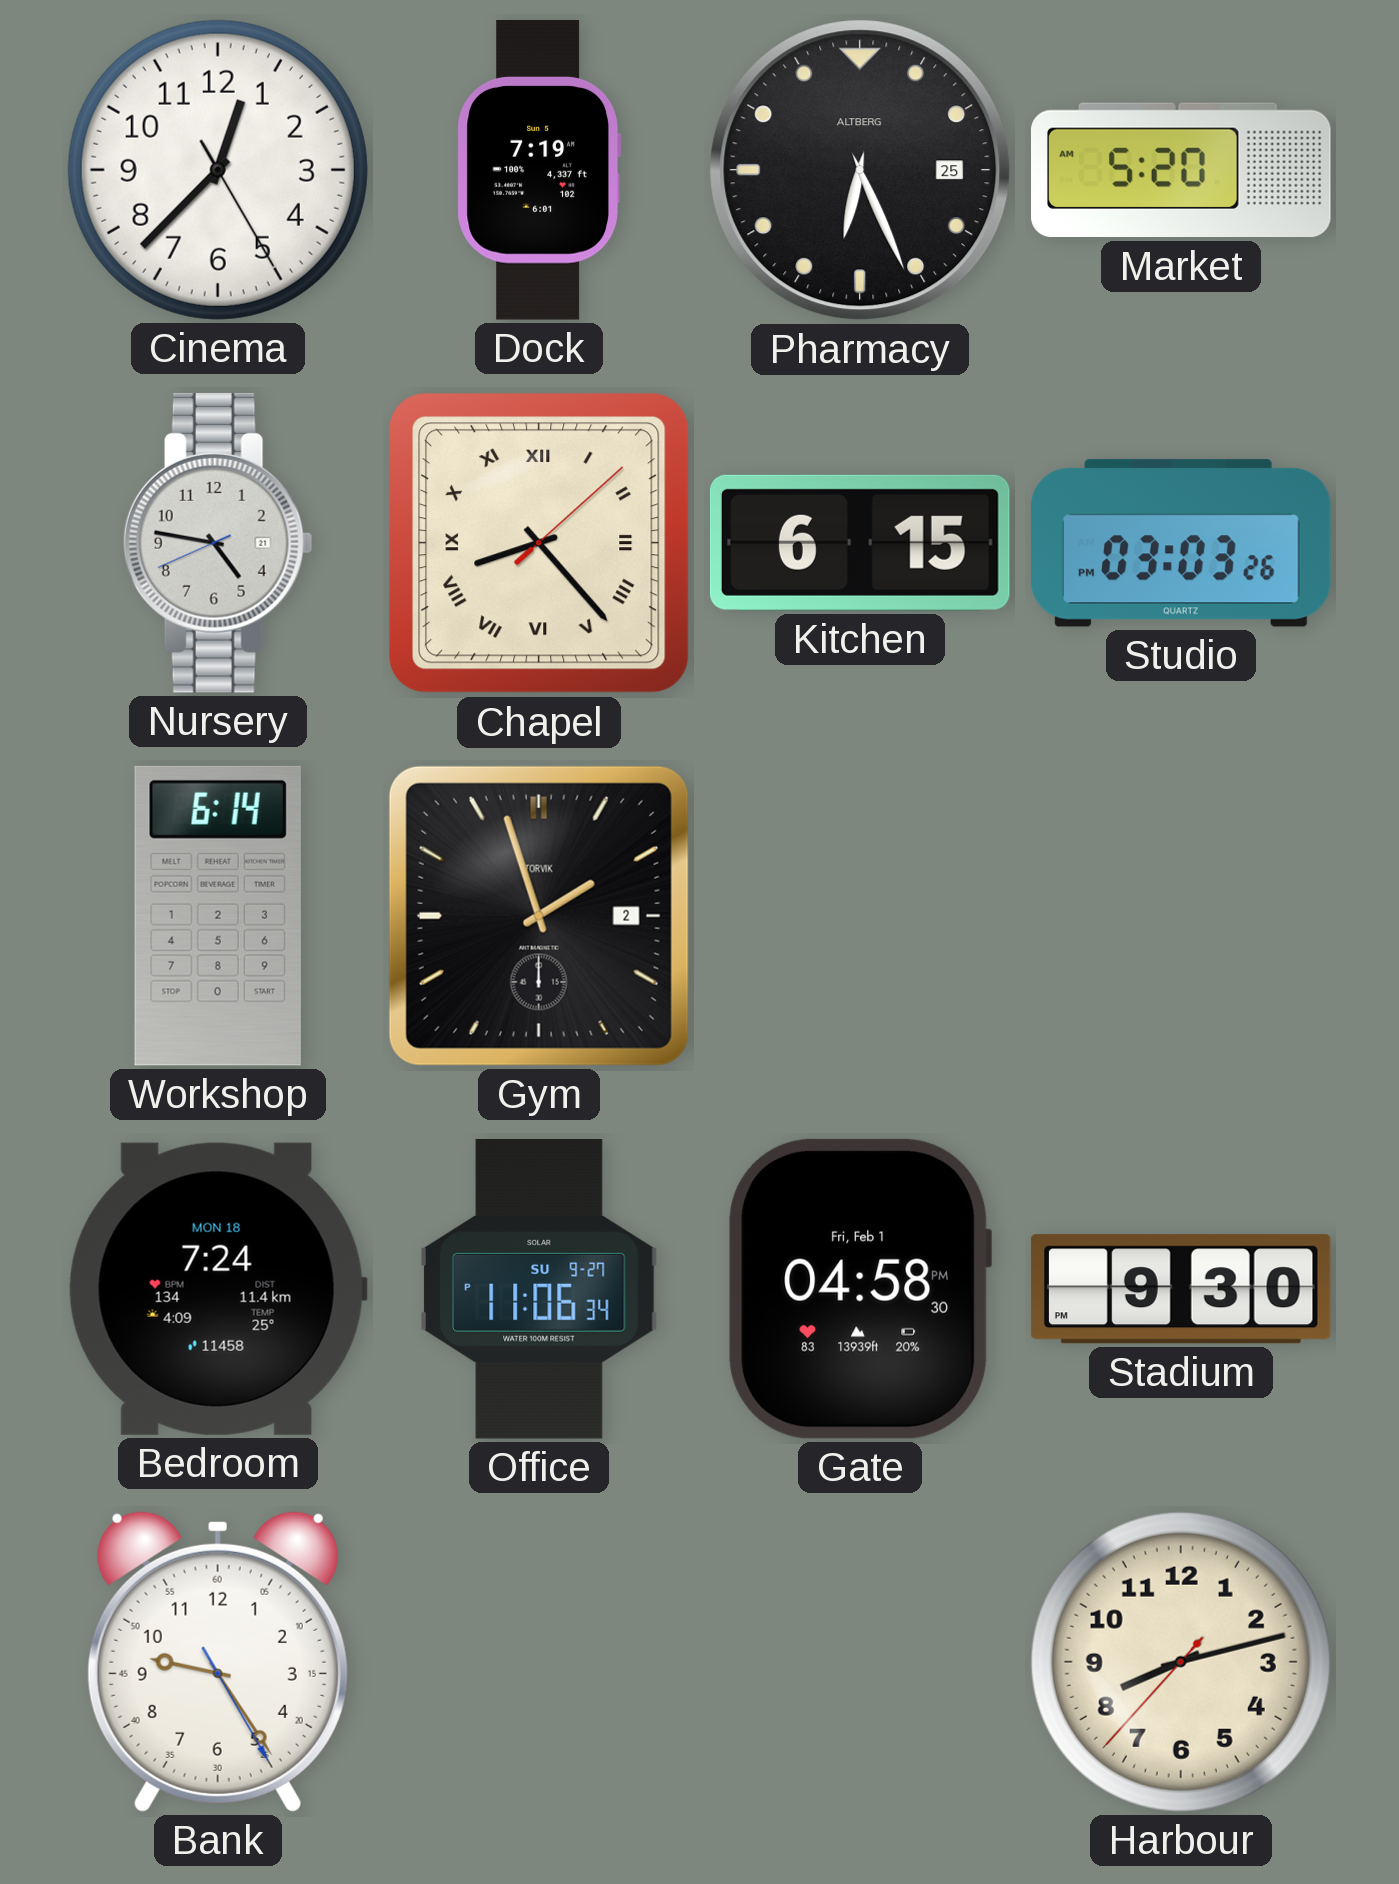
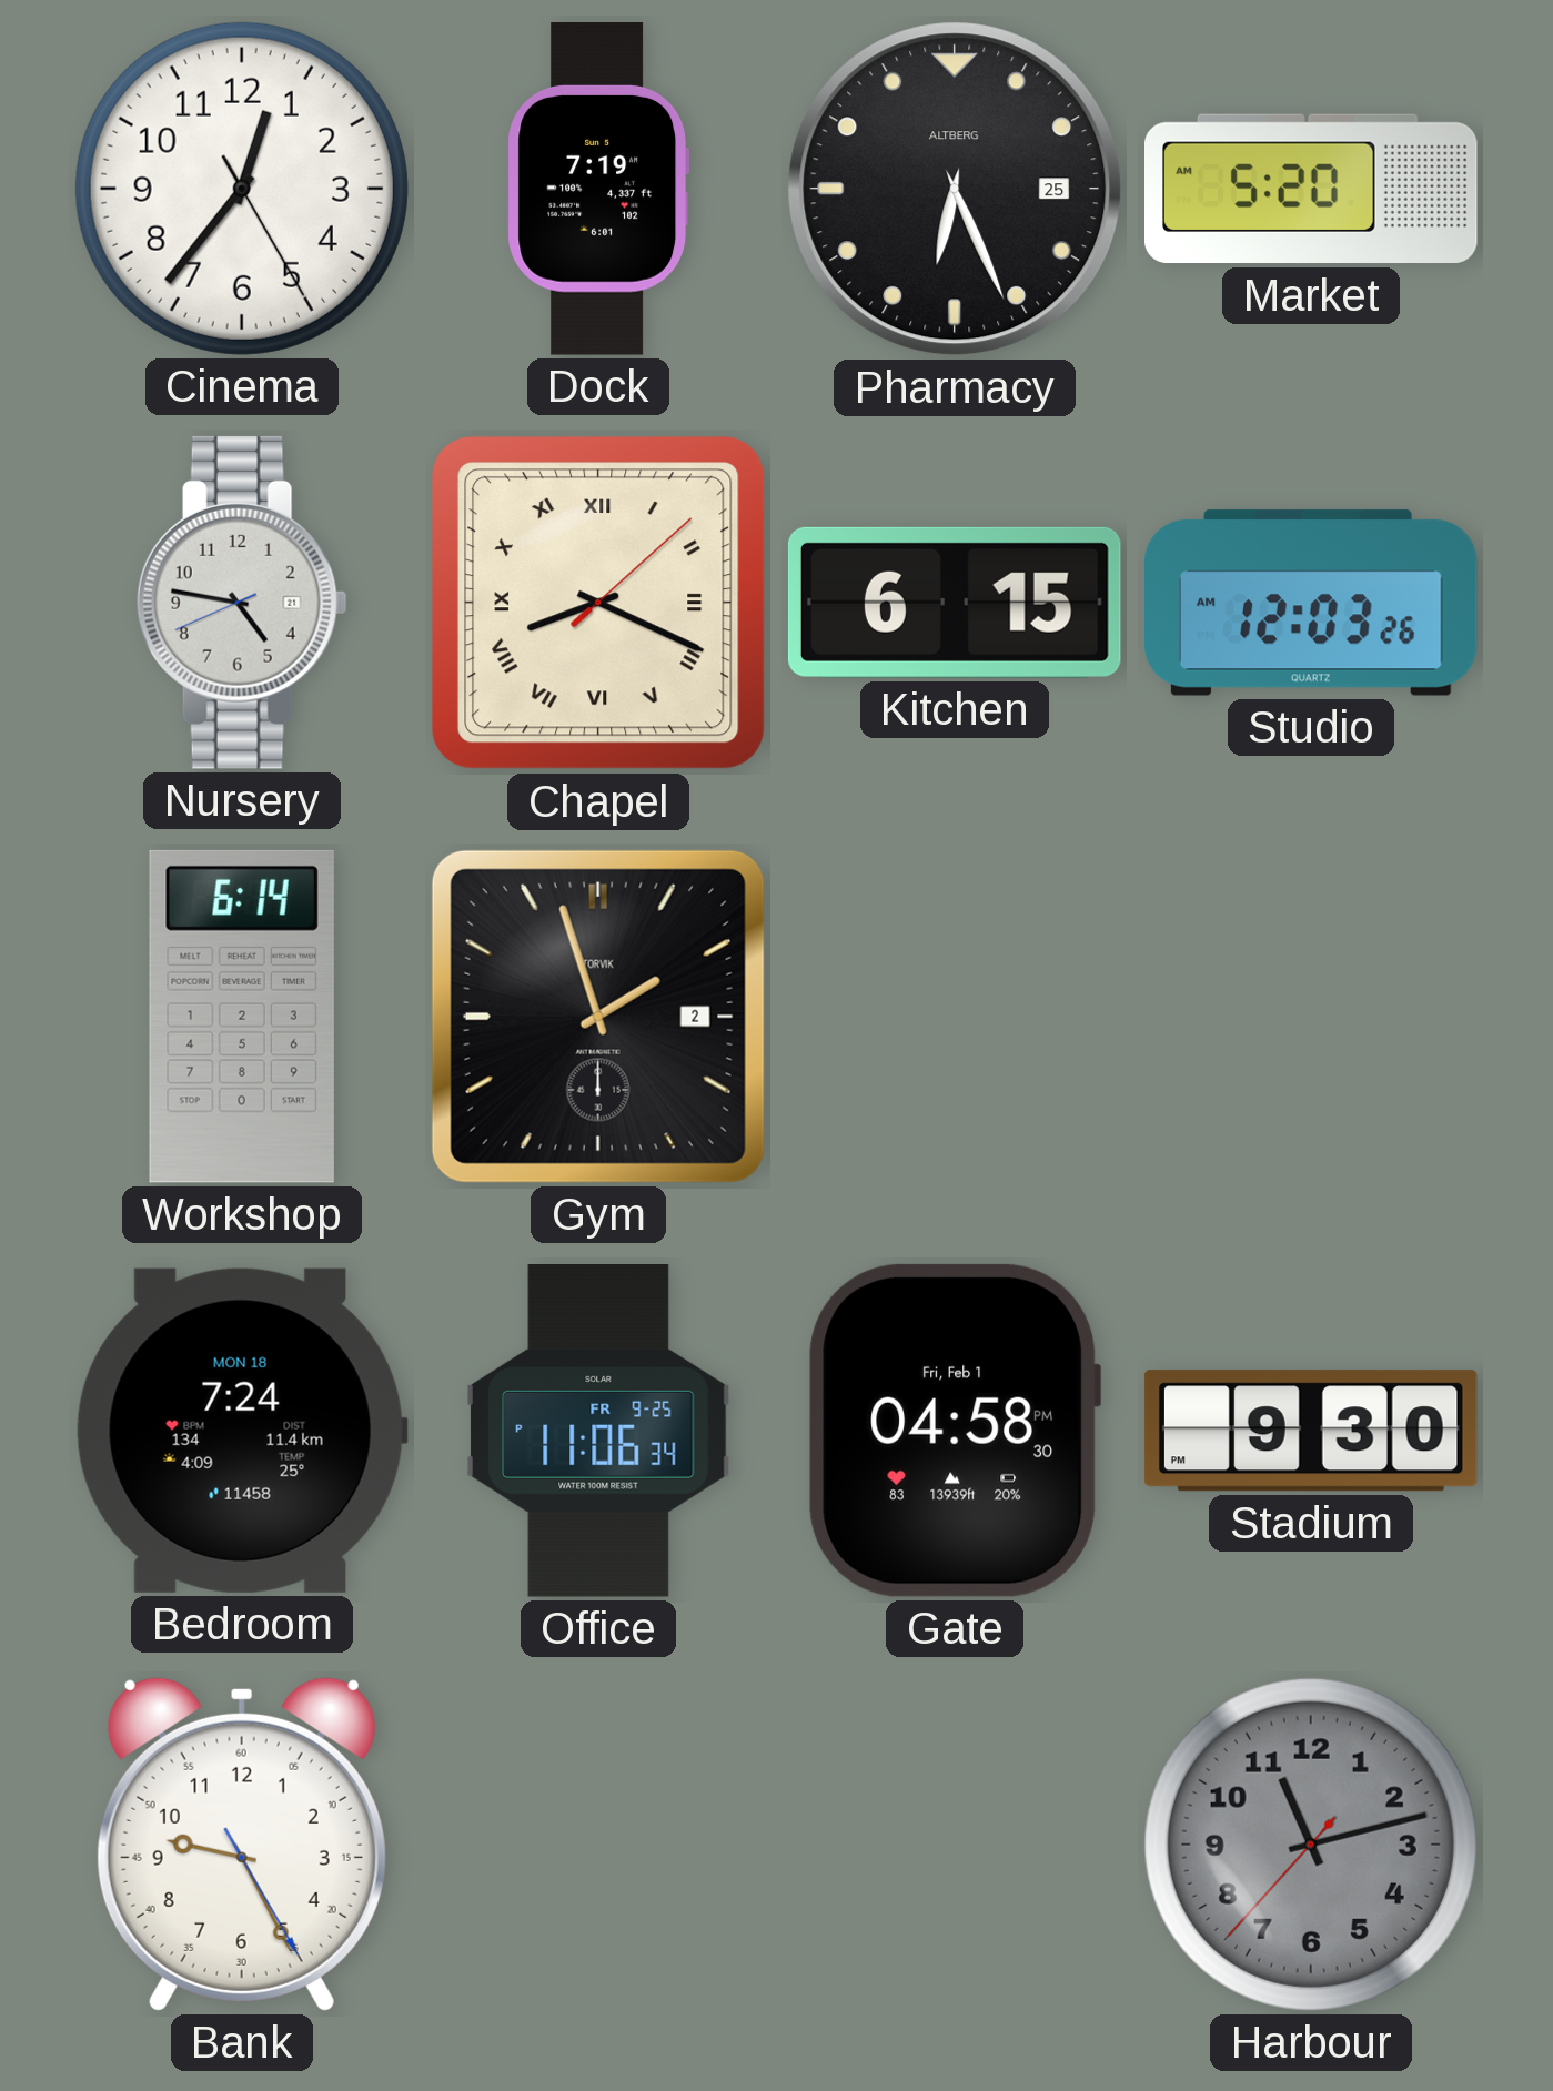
Cinema: 12:37 -> 12:36
Chapel: 8:23 -> 8:19
Studio: 03:03 -> 12:03
Office date: SU 9-27 -> FR 9-25
Bank: 9:24 -> 9:25
Harbour: 8:12 -> 11:12
Harbour dial: cream -> grey
